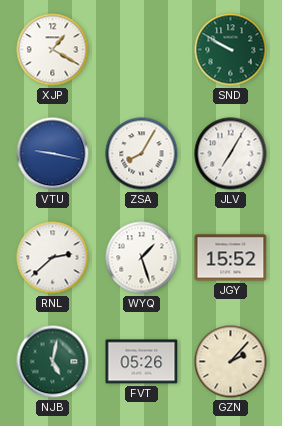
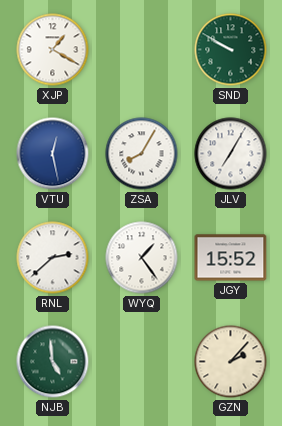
VTU: 9:17 -> 12:28
WYQ: 1:27 -> 1:24
NJB: 5:02 -> 4:59
FVT: 05:26 -> none
